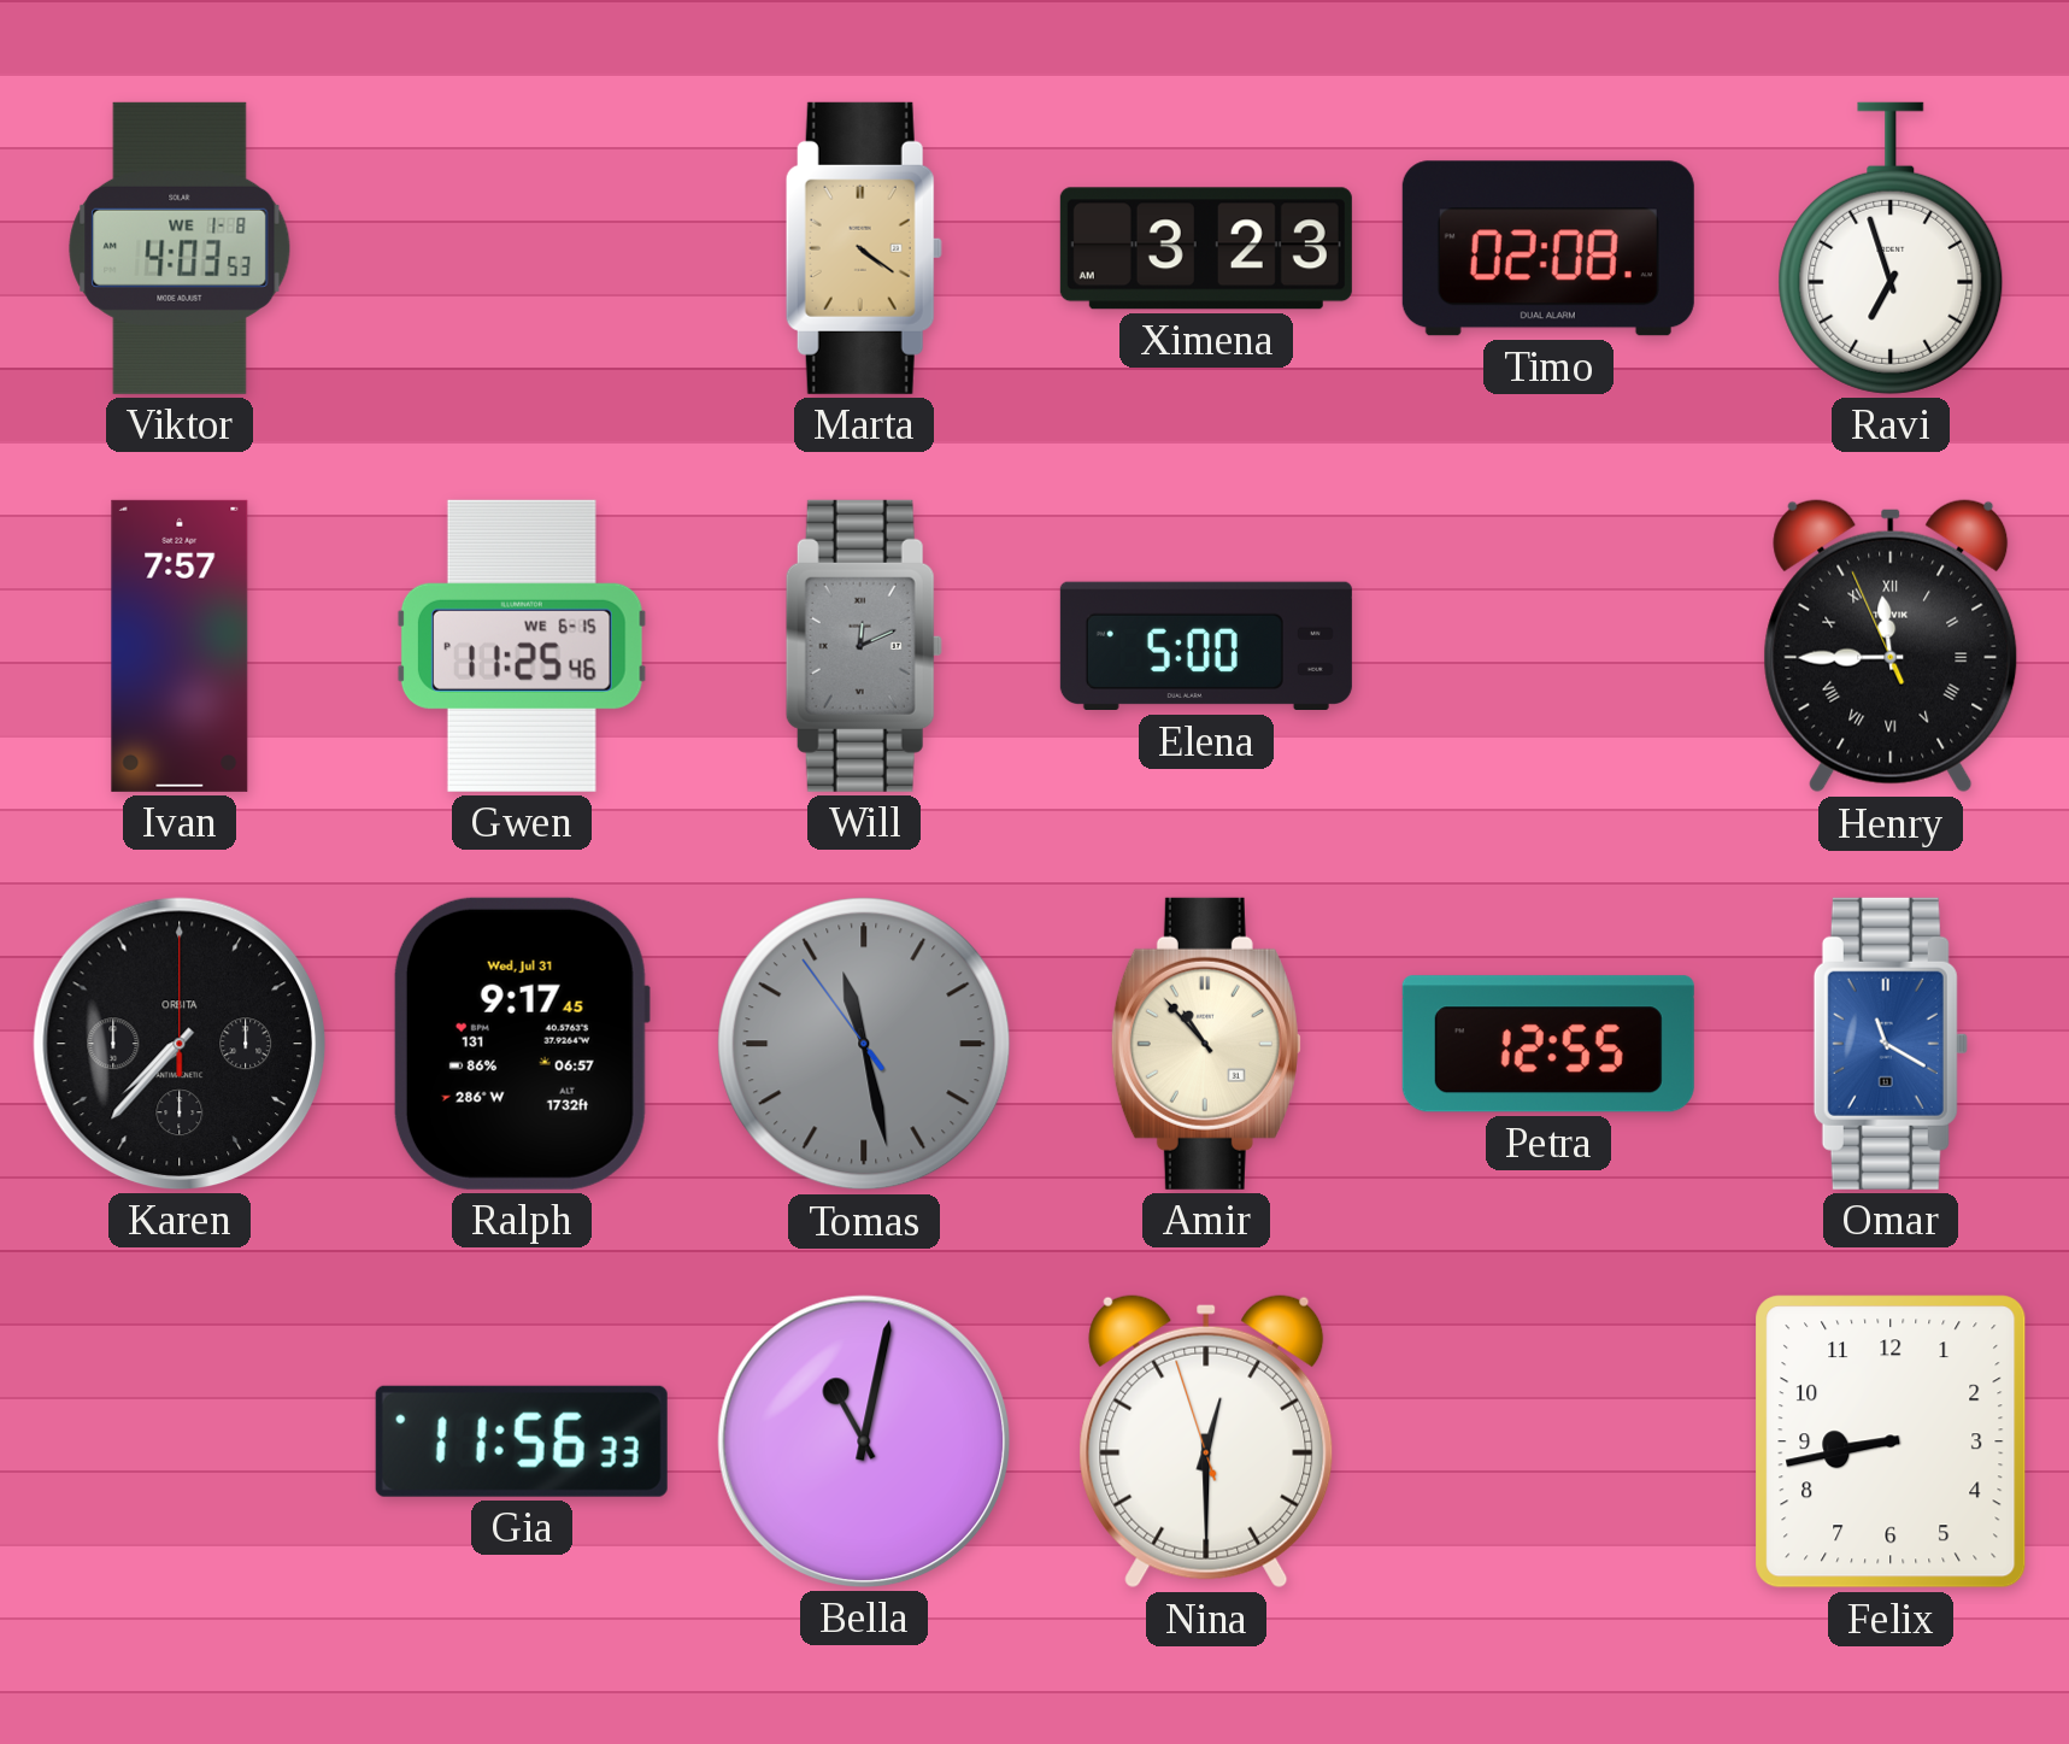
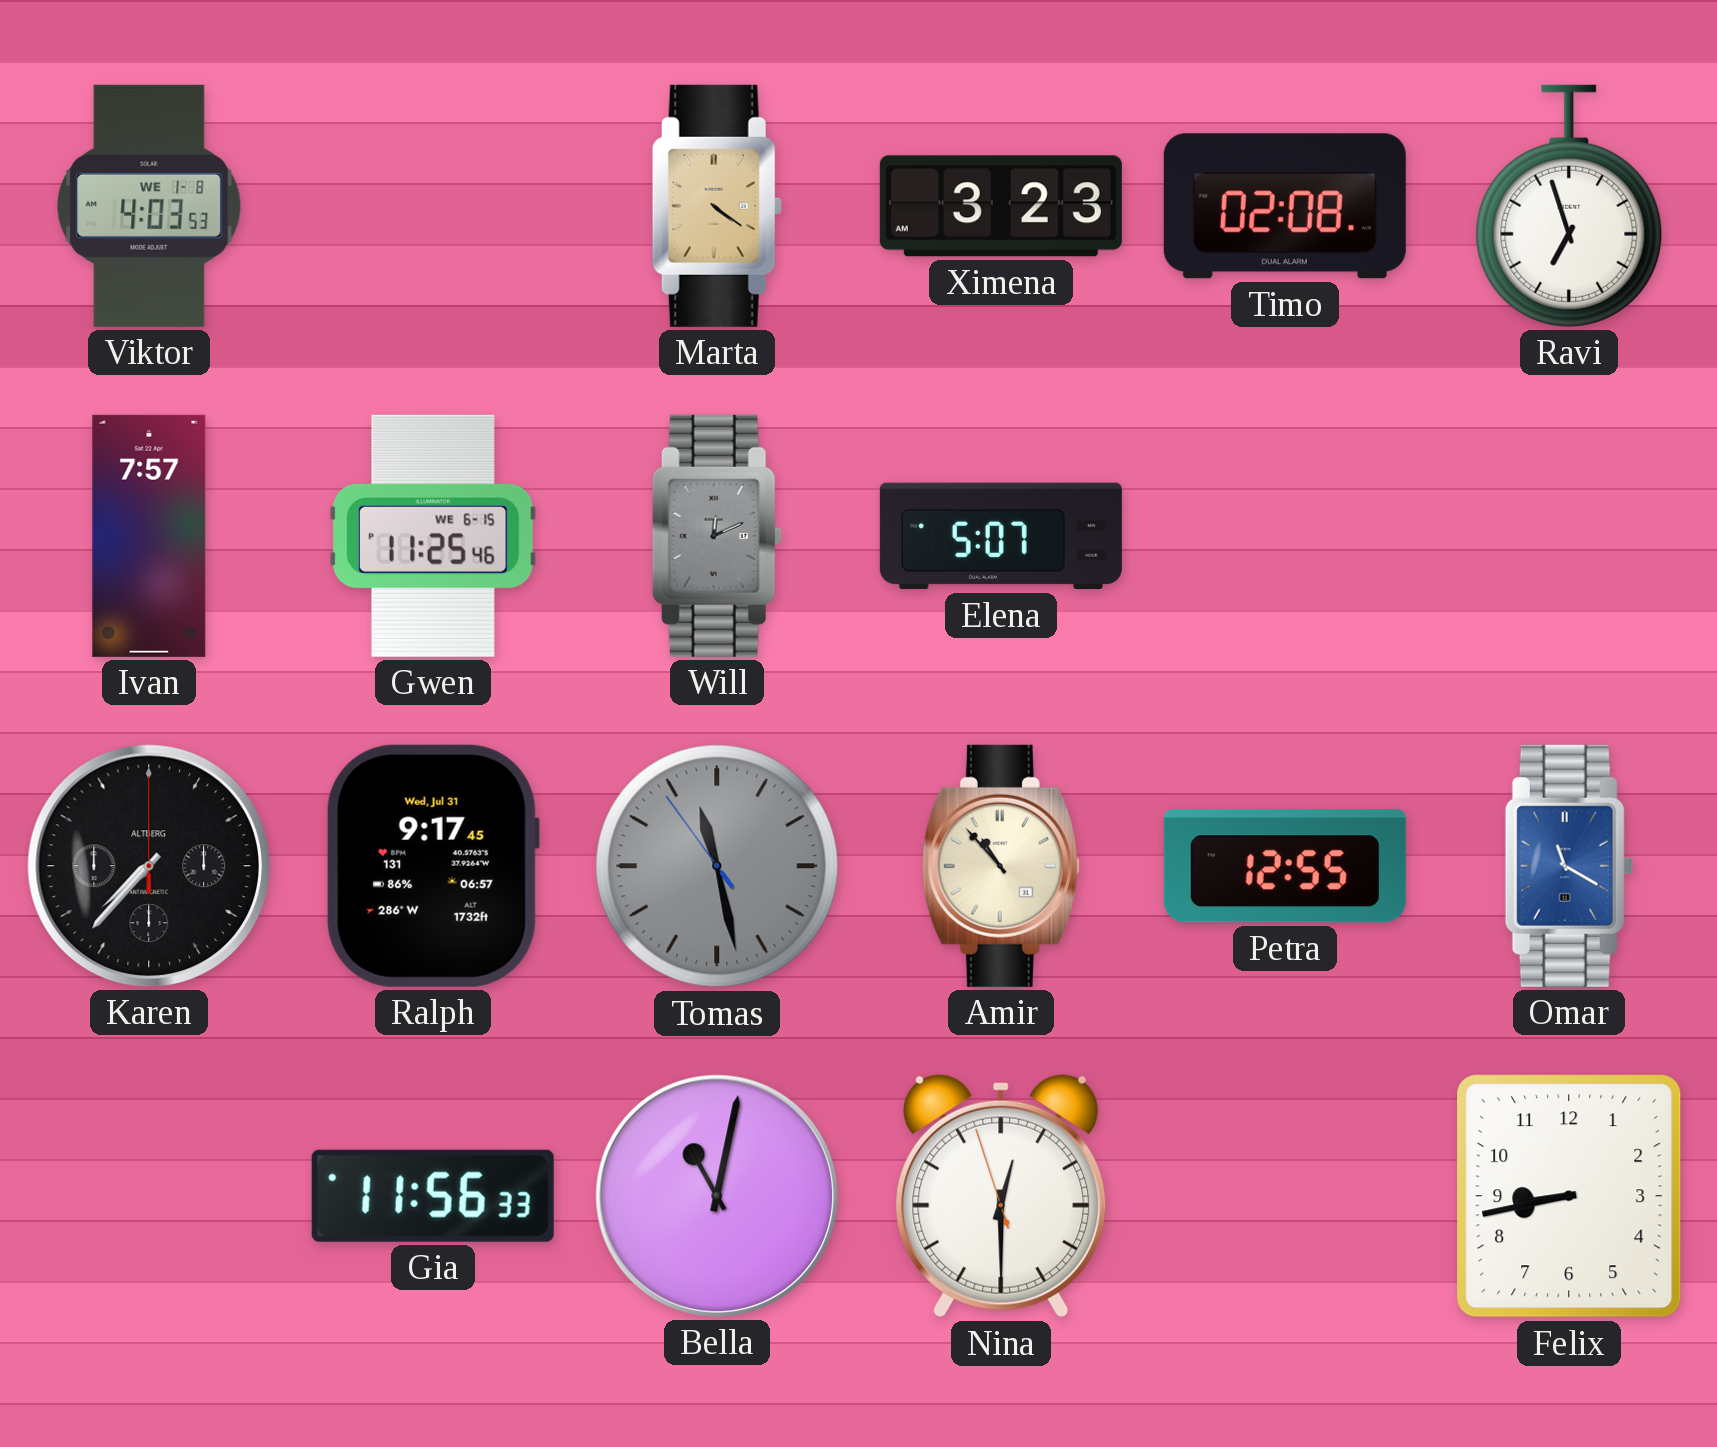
Elena: 5:00 -> 5:07
Henry: 11:44 -> none
Karen brand: ORBITA -> ALTBERG
